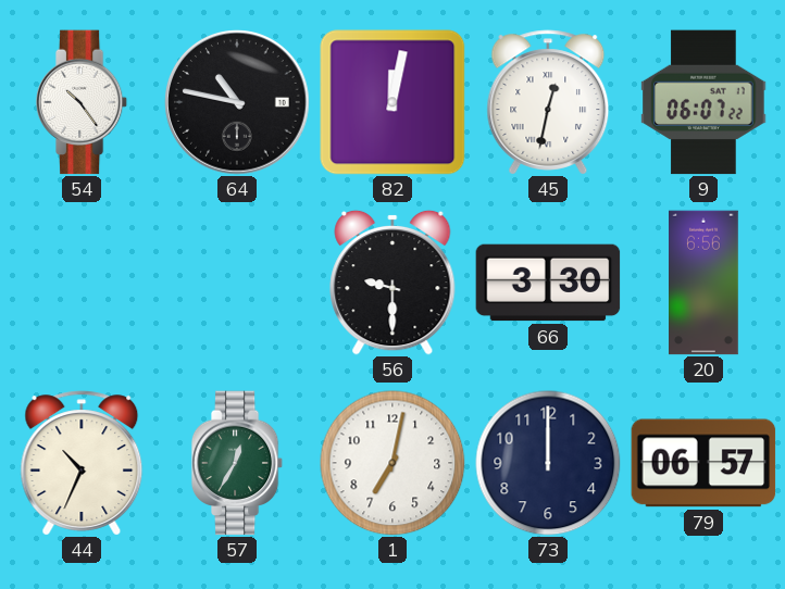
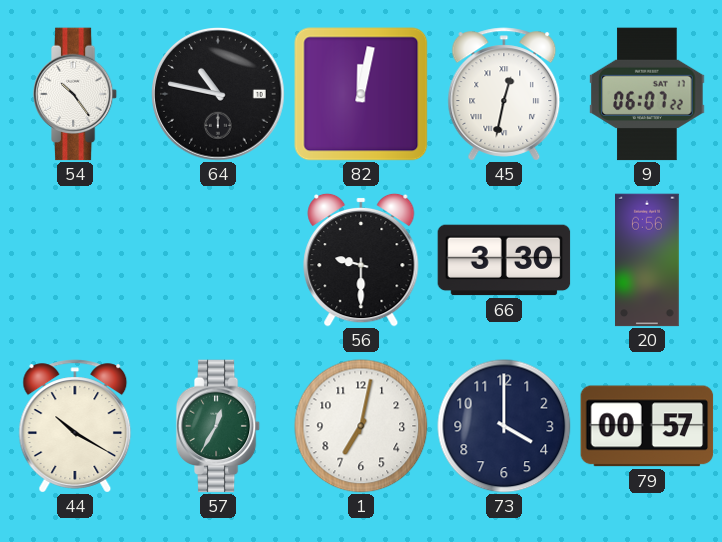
44: 10:34 -> 10:20
73: 12:00 -> 4:00
79: 06:57 -> 00:57
